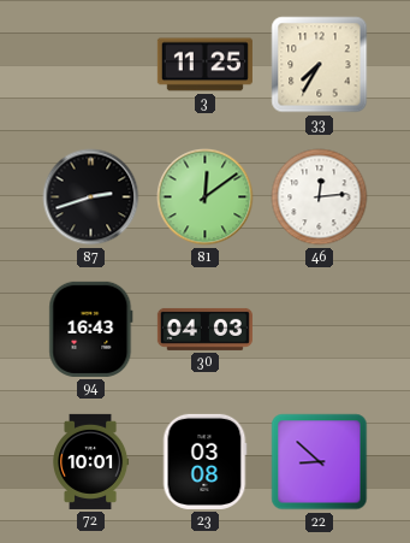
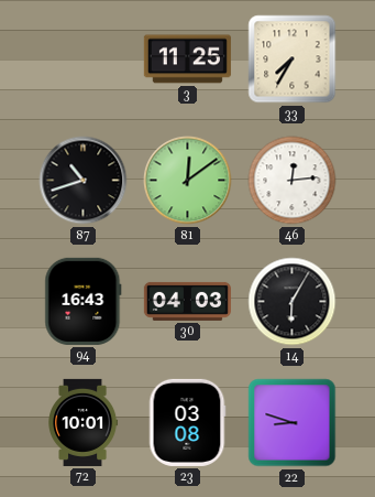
87: 2:42 -> 10:42
14: none -> 6:05
22: 8:52 -> 8:48
